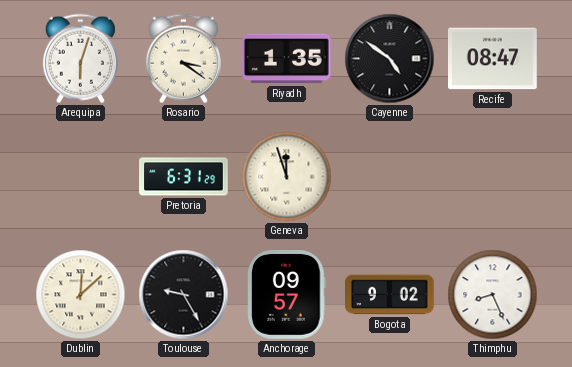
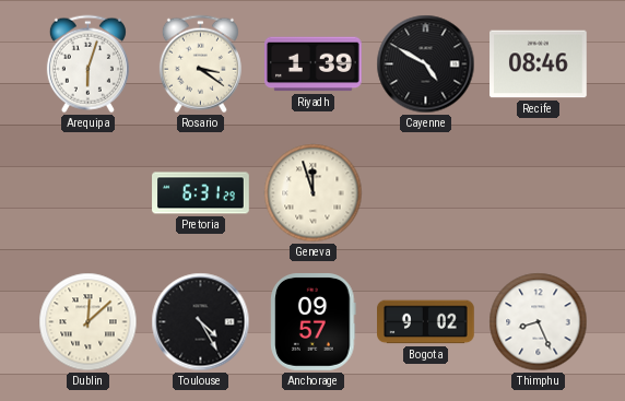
Riyadh: 1:35 -> 1:39
Cayenne: 4:51 -> 4:50
Recife: 08:47 -> 08:46
Toulouse: 9:25 -> 4:25
